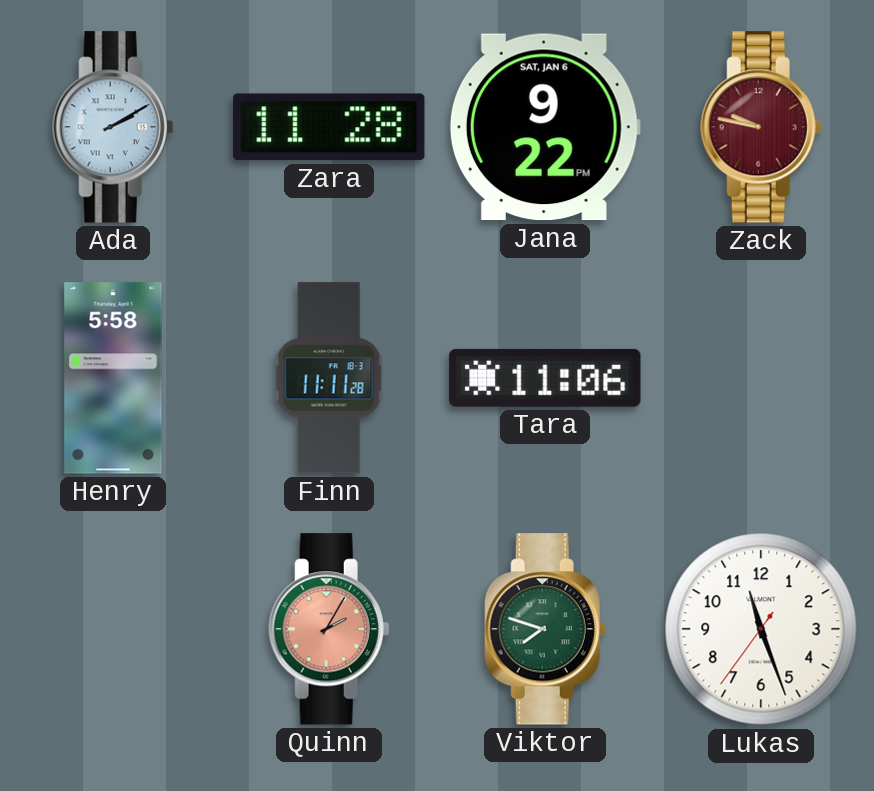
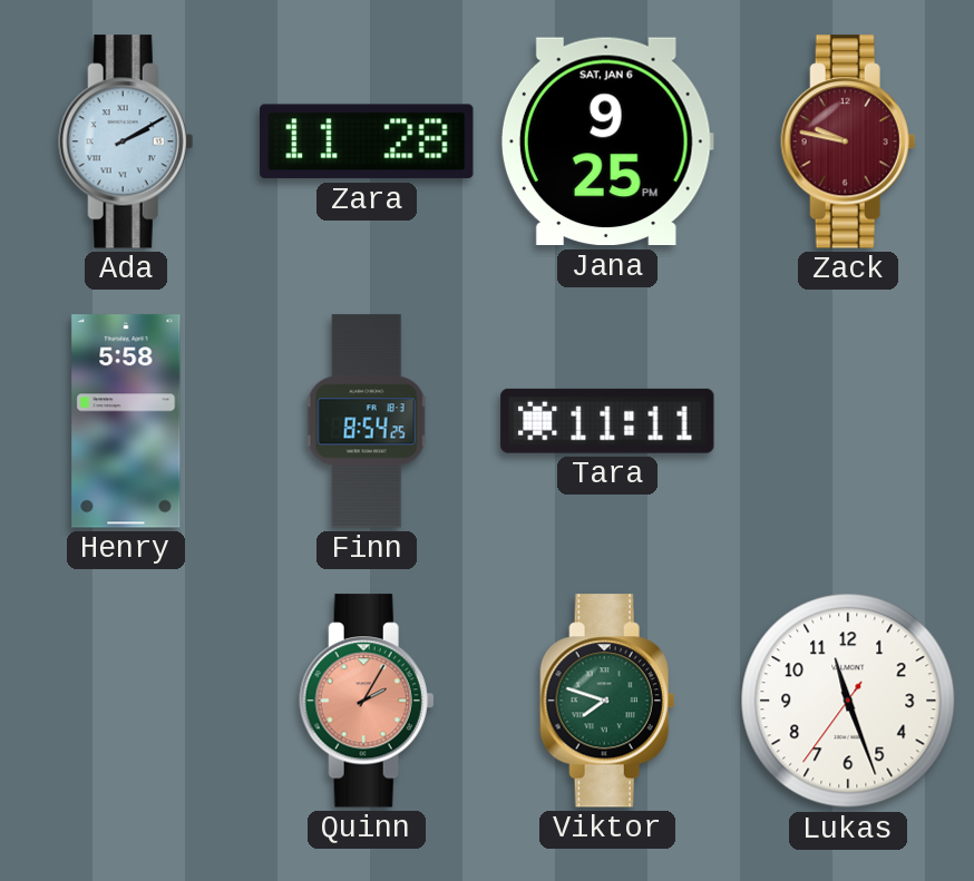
Jana: 9:22 -> 9:25
Finn: 11:11 -> 8:54
Tara: 11:06 -> 11:11
